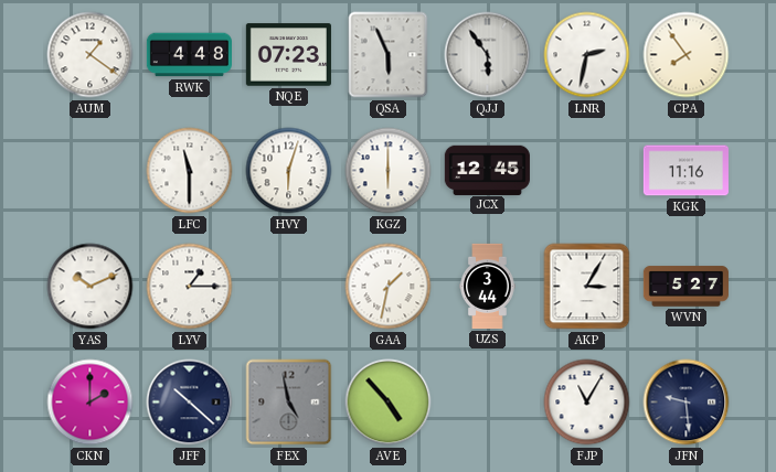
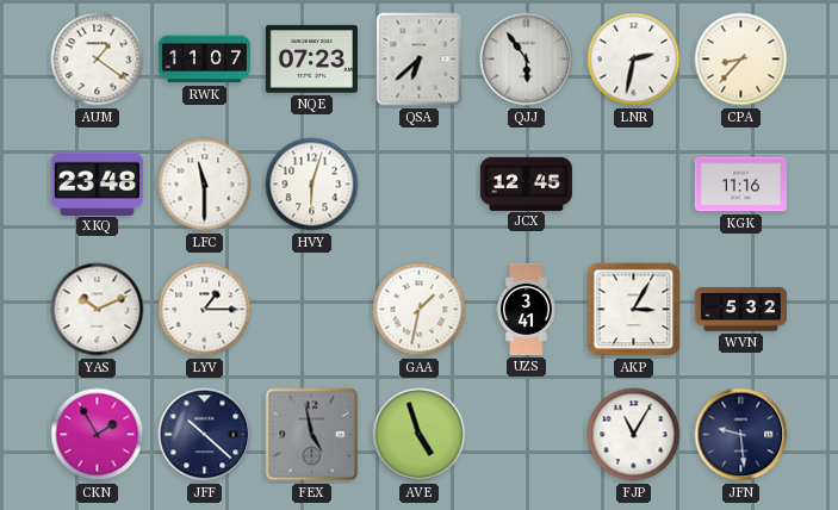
RWK: 4:48 -> 11:07
QSA: 5:56 -> 6:38
CPA: 7:54 -> 8:37
XKQ: none -> 23:48
KGZ: 6:00 -> none
UZS: 3:44 -> 3:41
WVN: 5:27 -> 5:32
CKN: 2:00 -> 1:55
AVE: 4:53 -> 4:57
